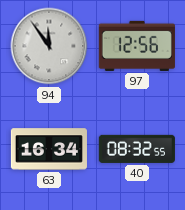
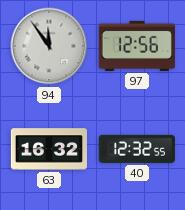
63: 16:34 -> 16:32
40: 08:32 -> 12:32
